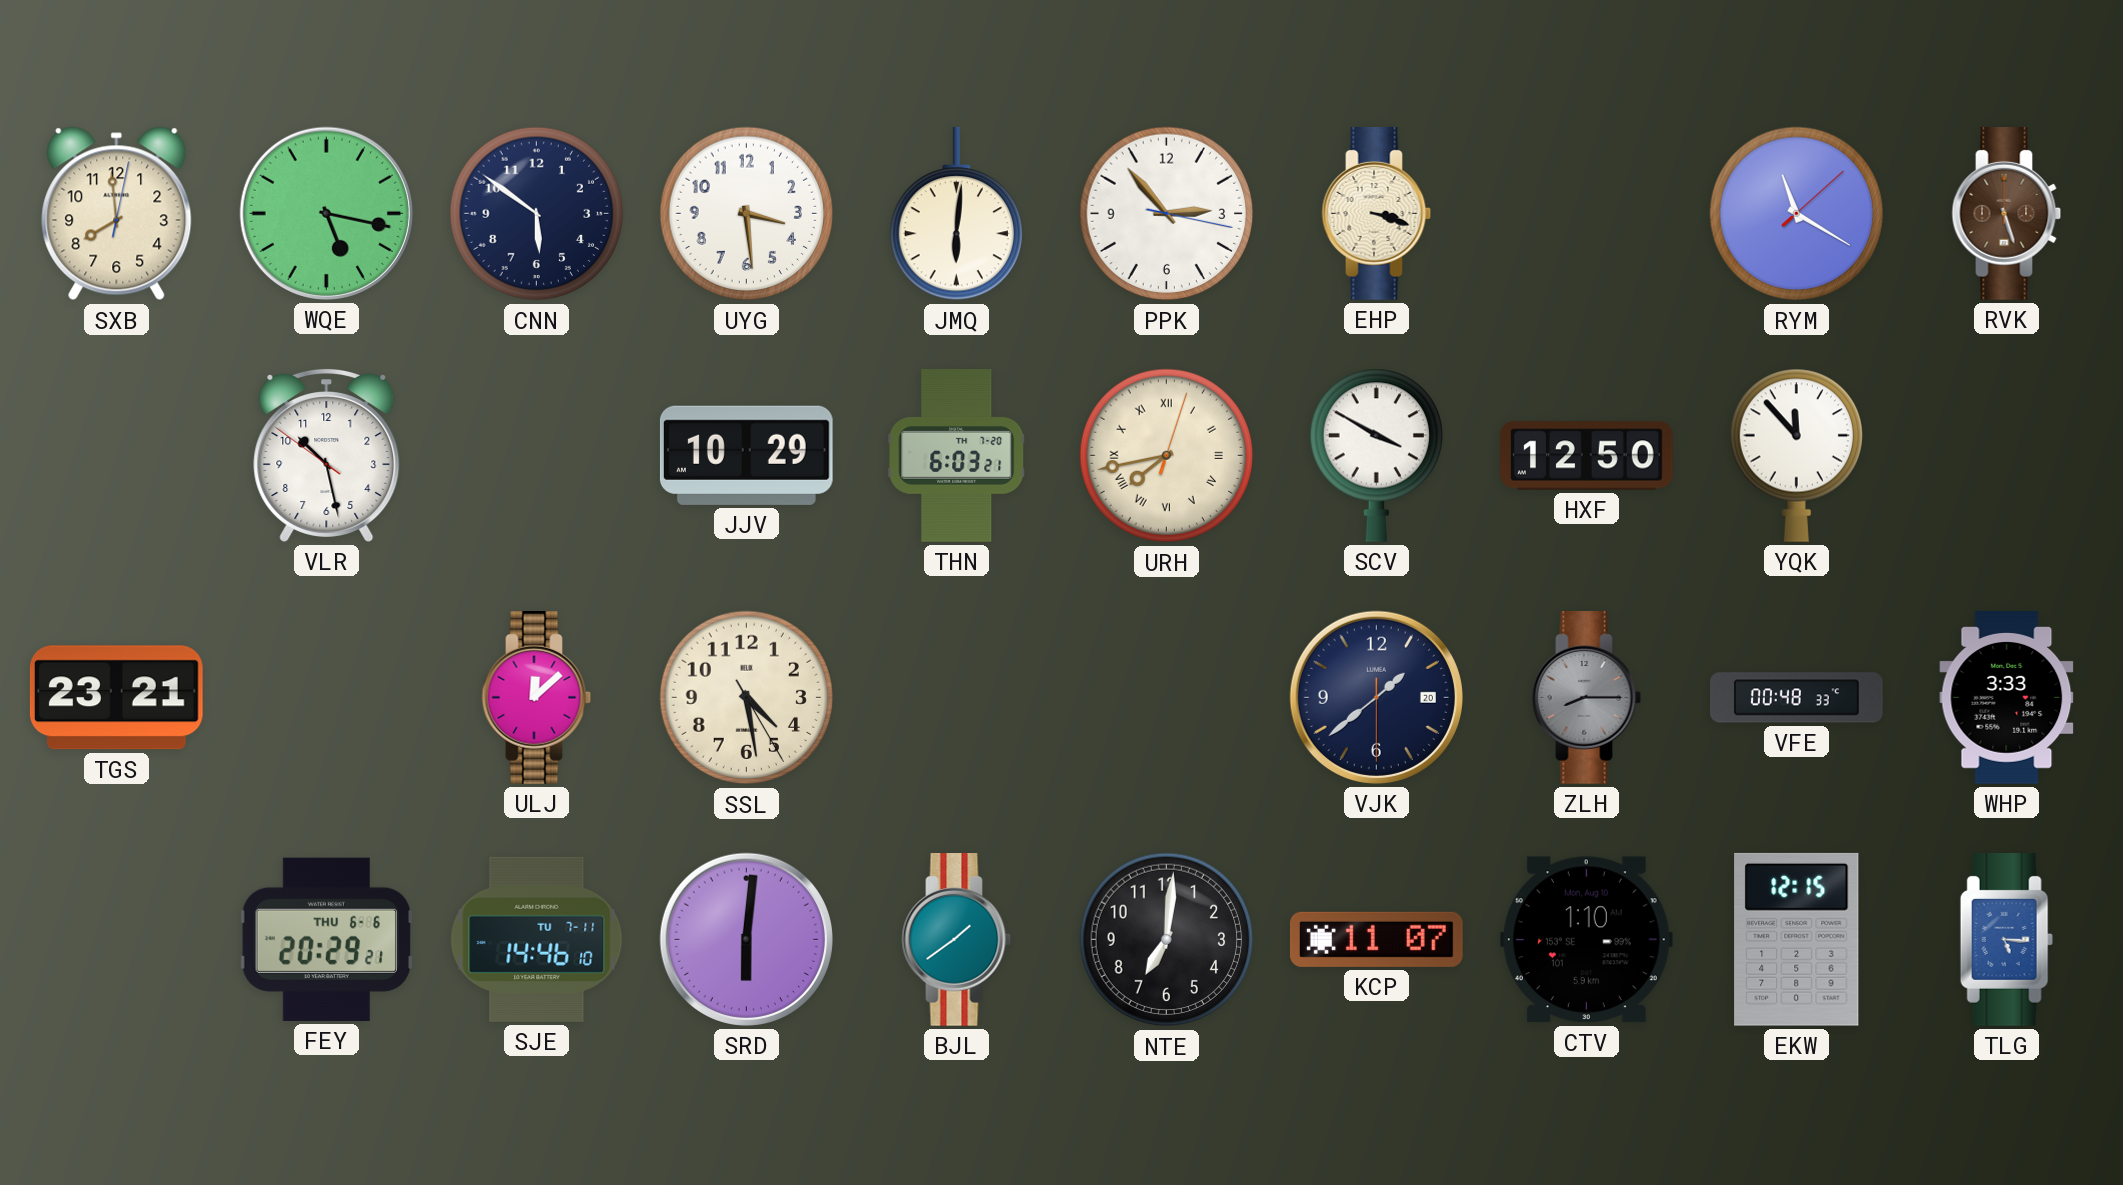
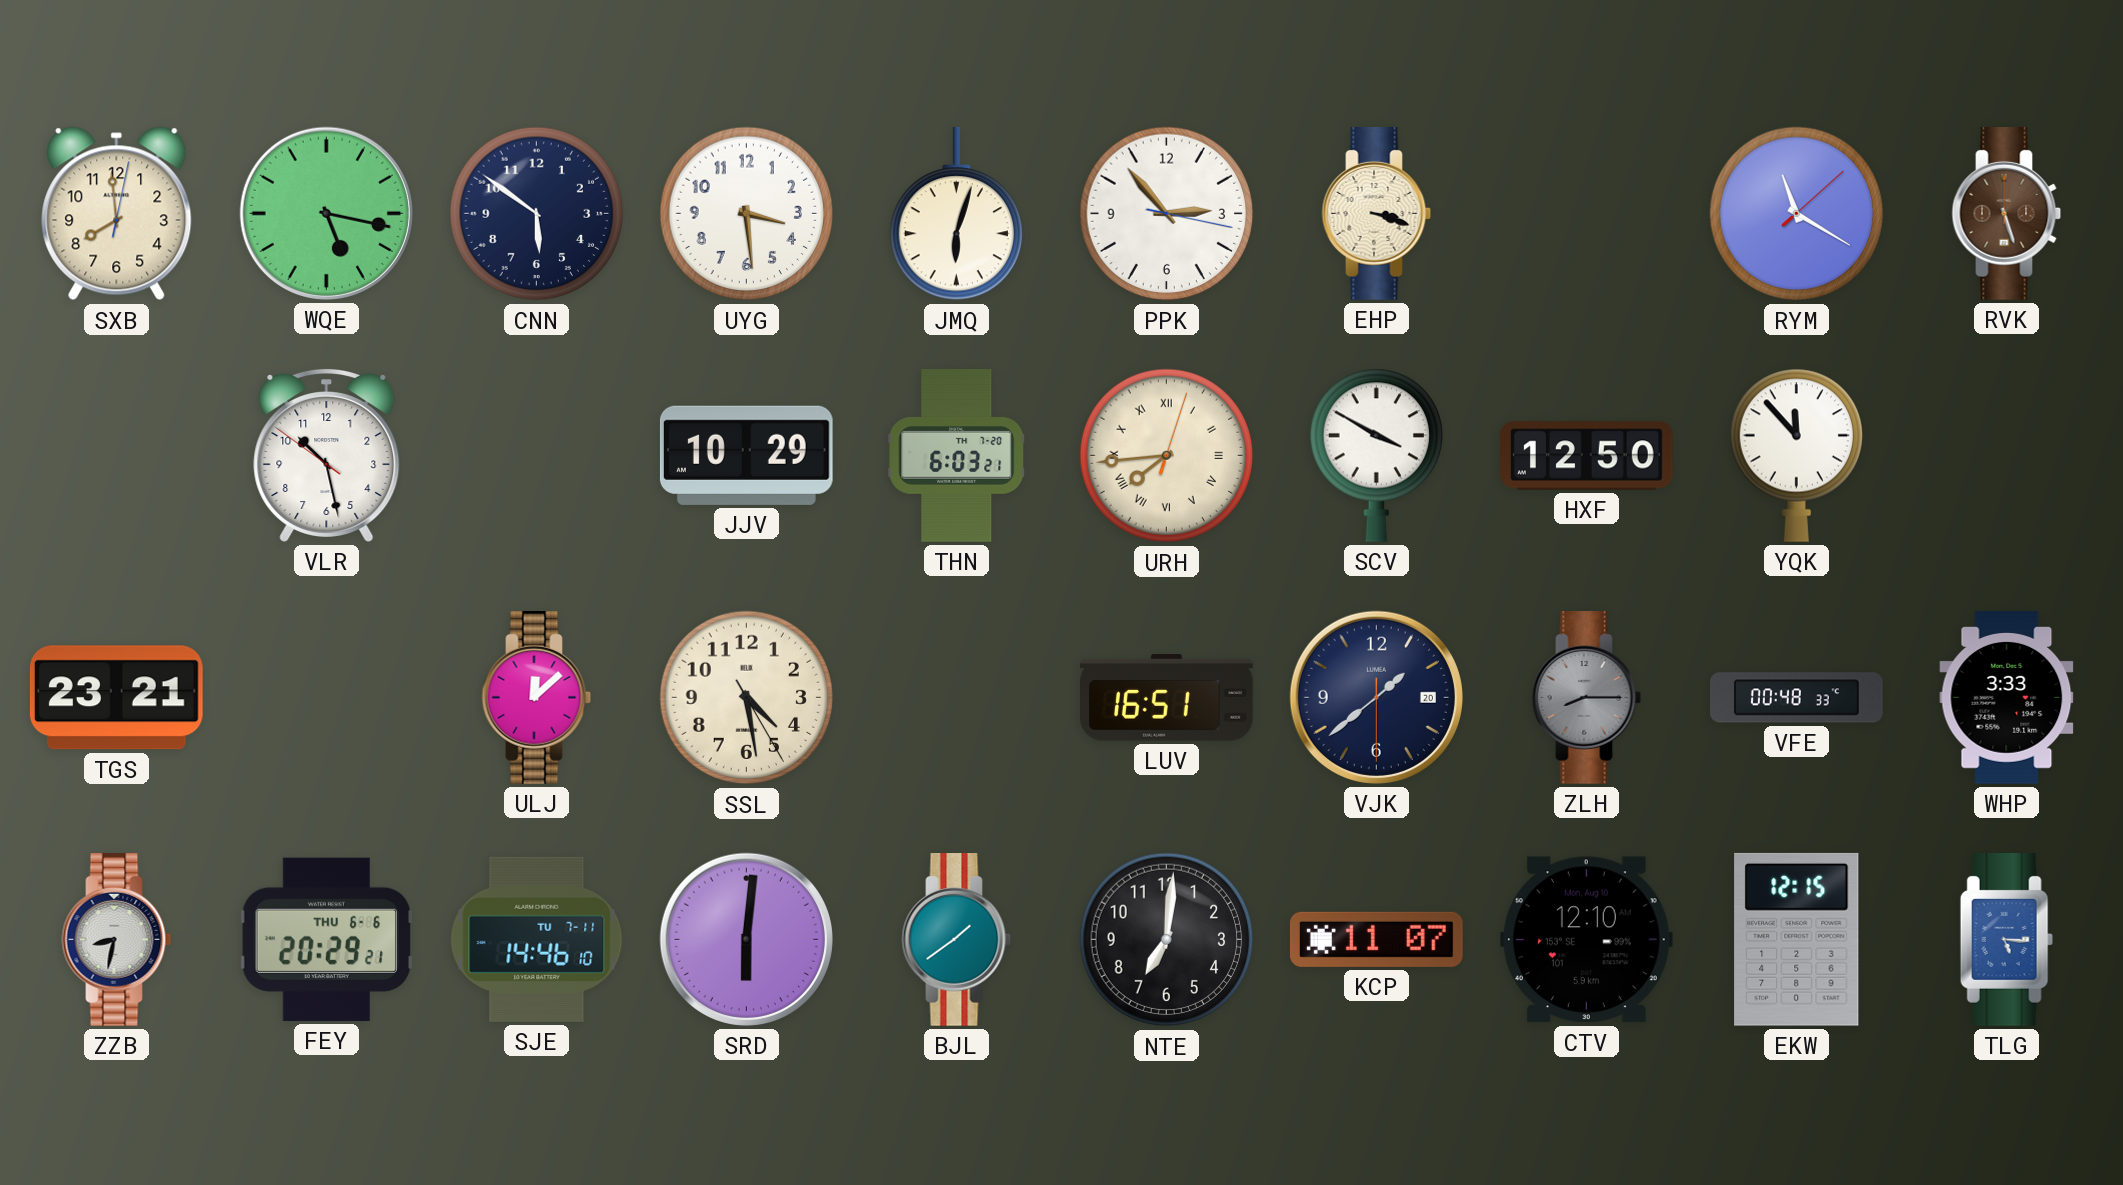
JMQ: 6:01 -> 6:03
URH: 7:43 -> 7:44
LUV: none -> 16:51
ZZB: none -> 8:32
CTV: 1:10 -> 12:10
